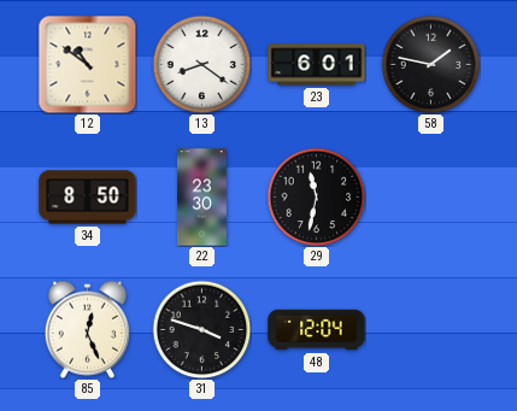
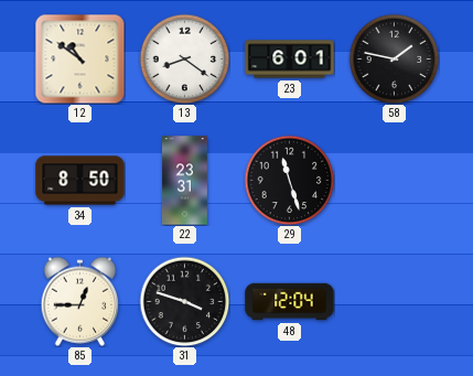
22: 23:30 -> 23:31
29: 11:32 -> 11:27
85: 12:26 -> 12:45
